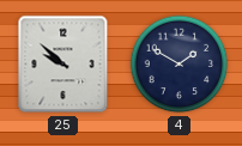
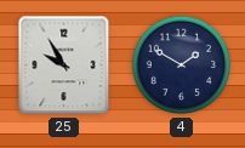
25: 9:52 -> 9:55
